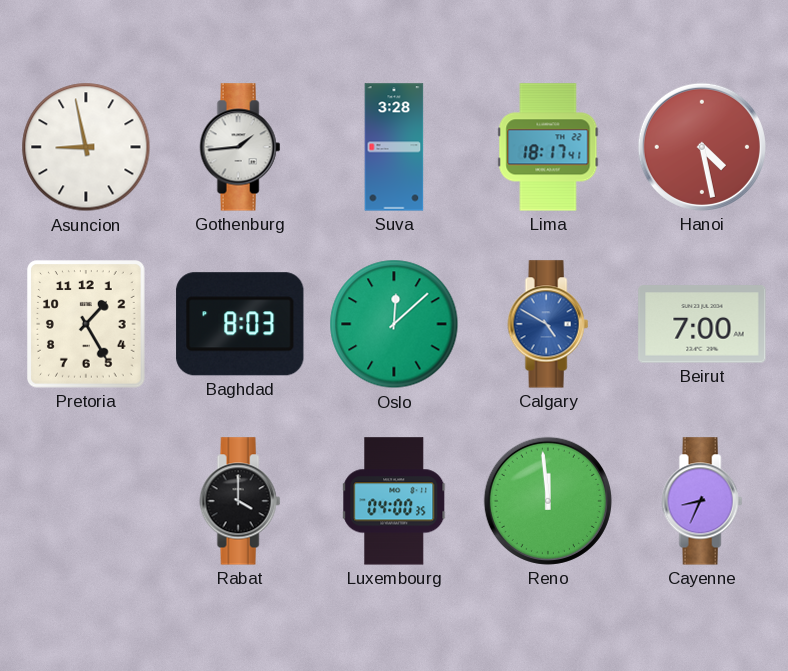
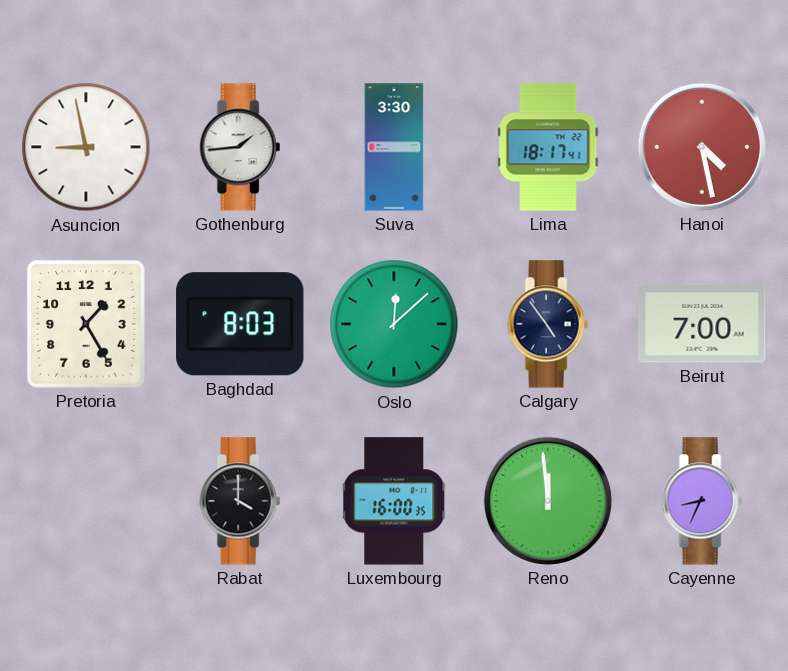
Suva: 3:28 -> 3:30
Calgary: 4:50 -> 4:54
Calgary dial: blue -> navy
Luxembourg: 04:00 -> 16:00
